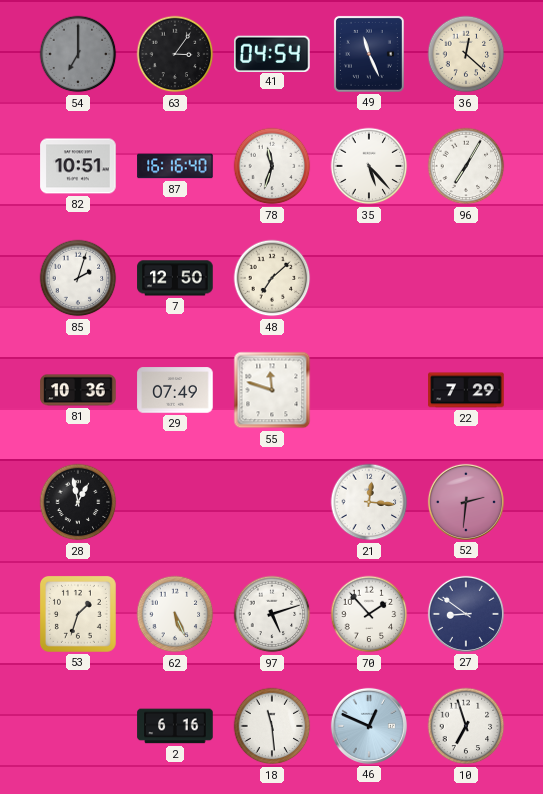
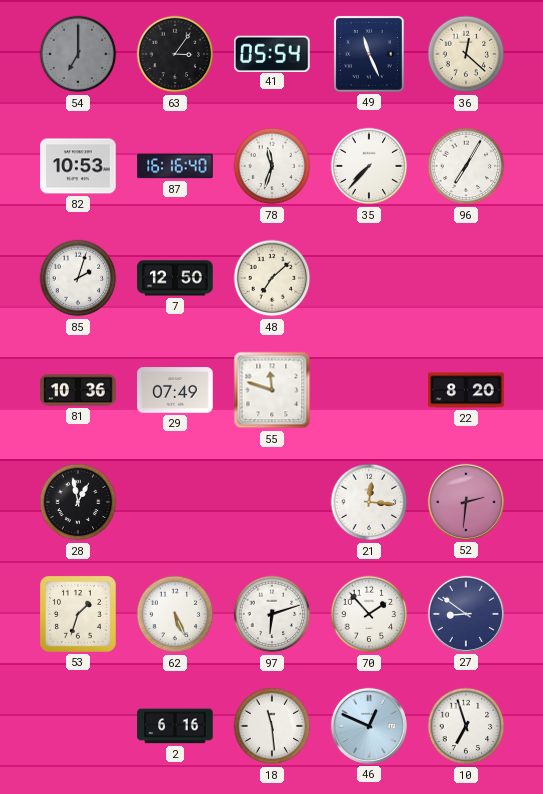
41: 04:54 -> 05:54
82: 10:51 -> 10:53
35: 5:23 -> 7:37
22: 7:29 -> 8:20
97: 5:12 -> 6:12
